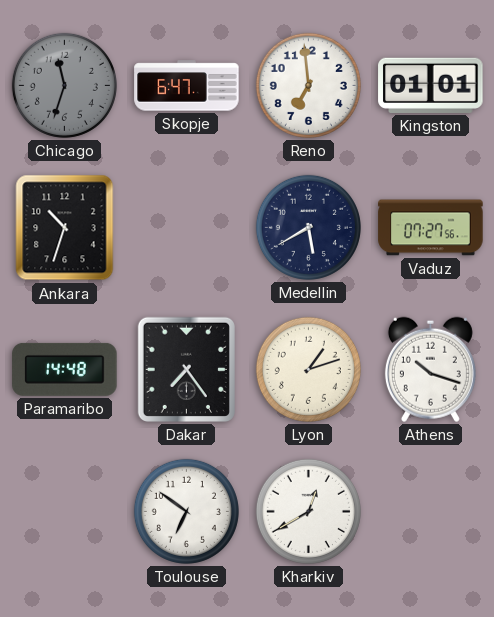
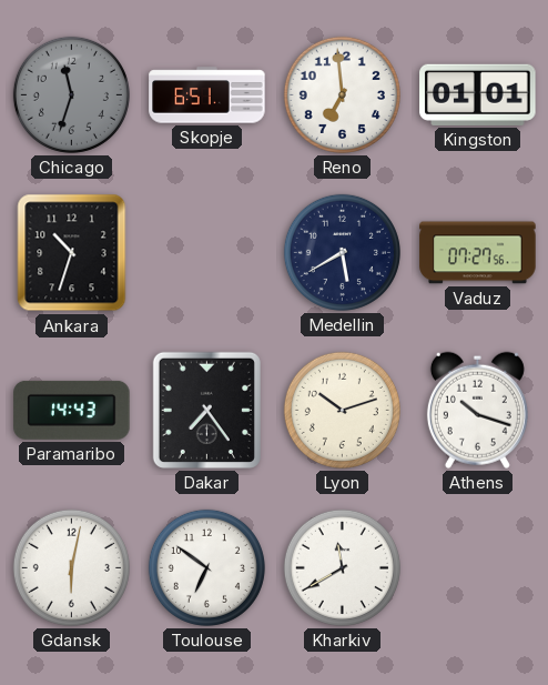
Skopje: 6:47 -> 6:51
Paramaribo: 14:48 -> 14:43
Lyon: 1:12 -> 10:12
Gdansk: none -> 6:02
Kharkiv: 12:40 -> 11:40
